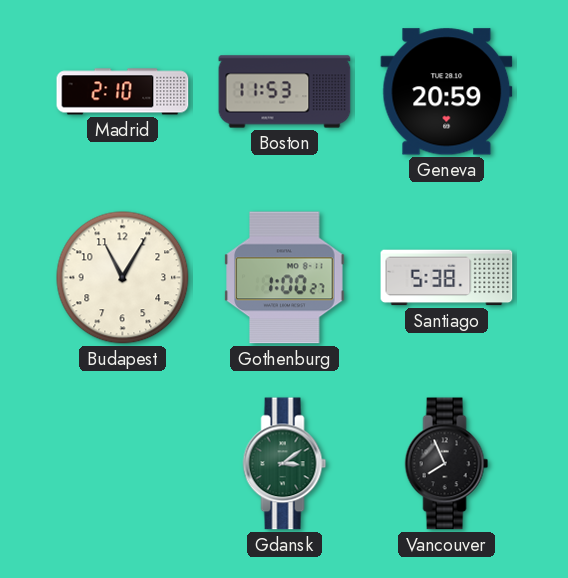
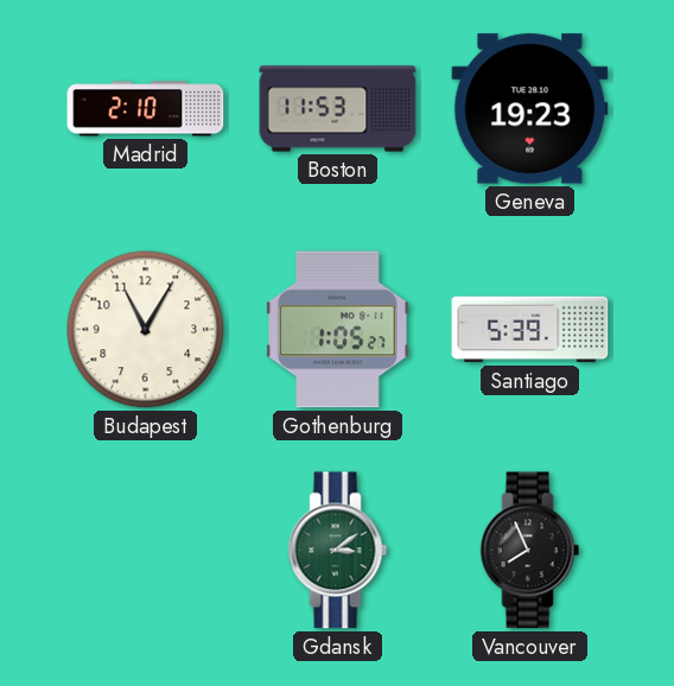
Geneva: 20:59 -> 19:23
Gothenburg: 1:00 -> 1:05
Santiago: 5:38 -> 5:39
